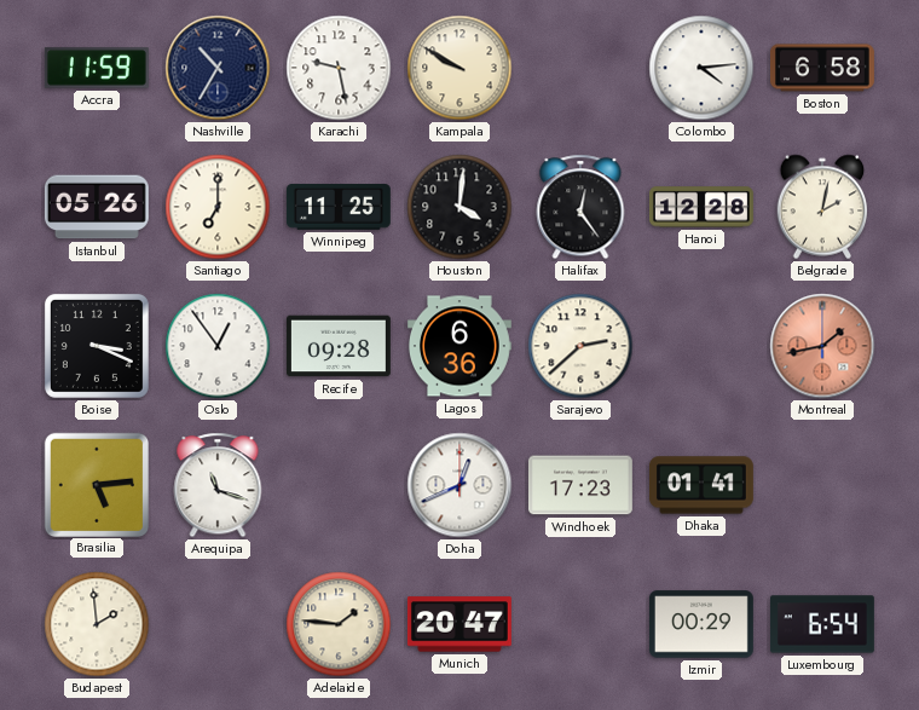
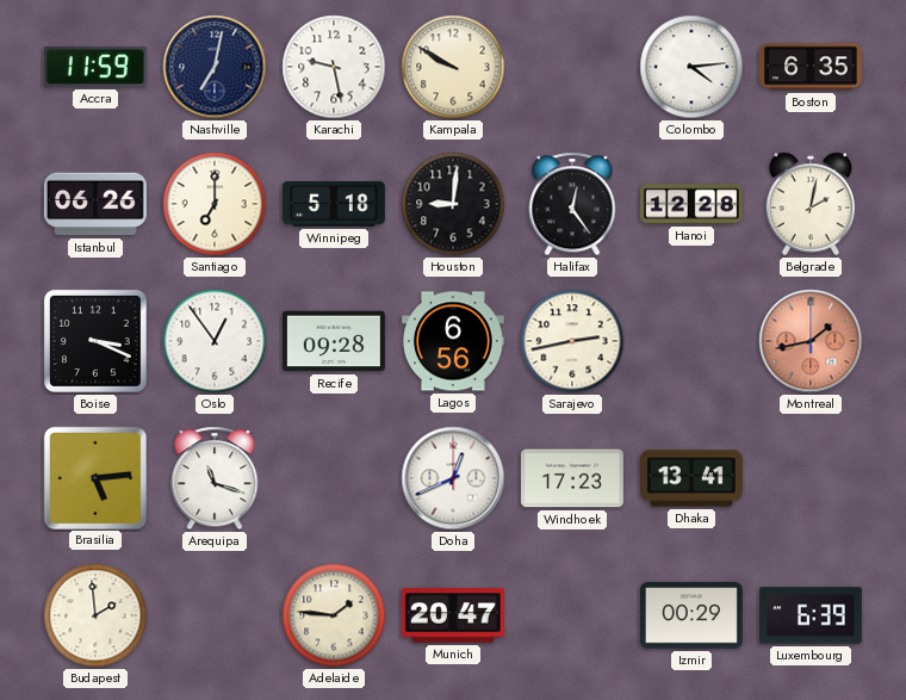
Nashville: 10:35 -> 7:02
Boston: 6:58 -> 6:35
Istanbul: 05:26 -> 06:26
Winnipeg: 11:25 -> 5:18
Houston: 4:01 -> 9:01
Lagos: 6:36 -> 6:56
Sarajevo: 2:38 -> 2:43
Dhaka: 01:41 -> 13:41
Luxembourg: 6:54 -> 6:39
